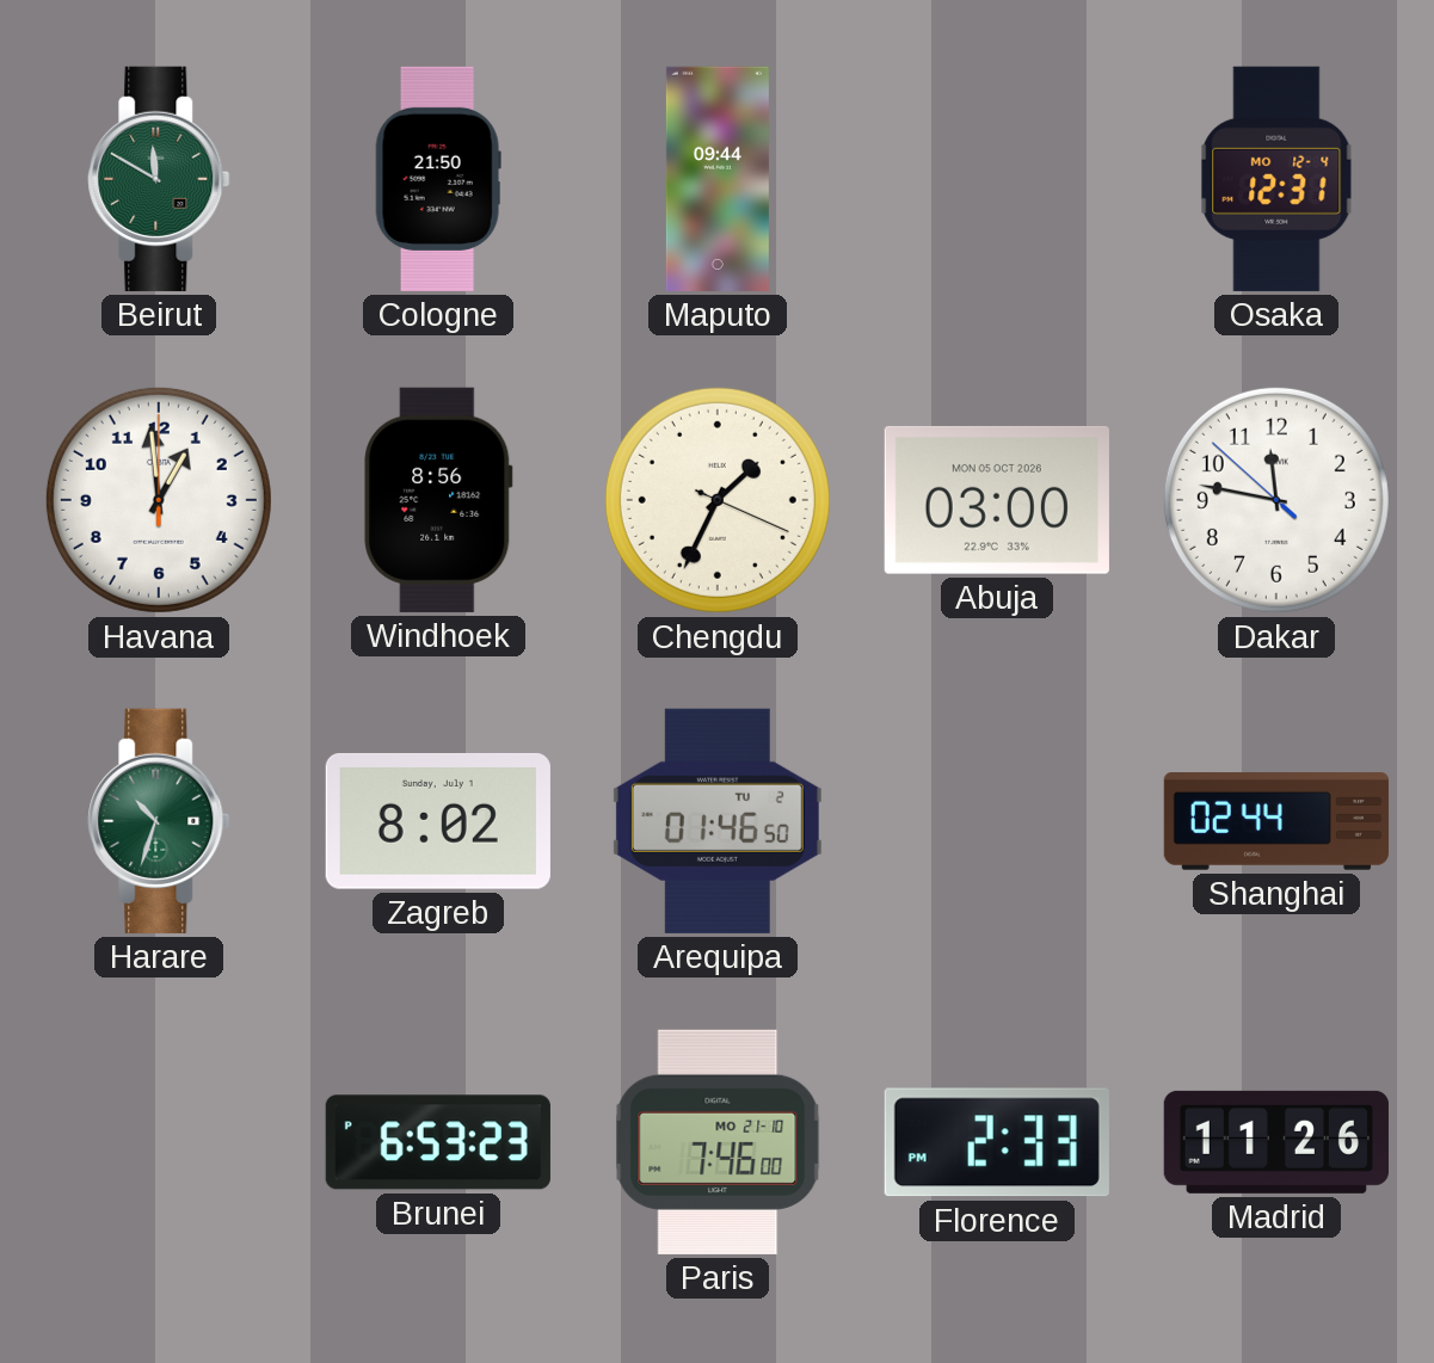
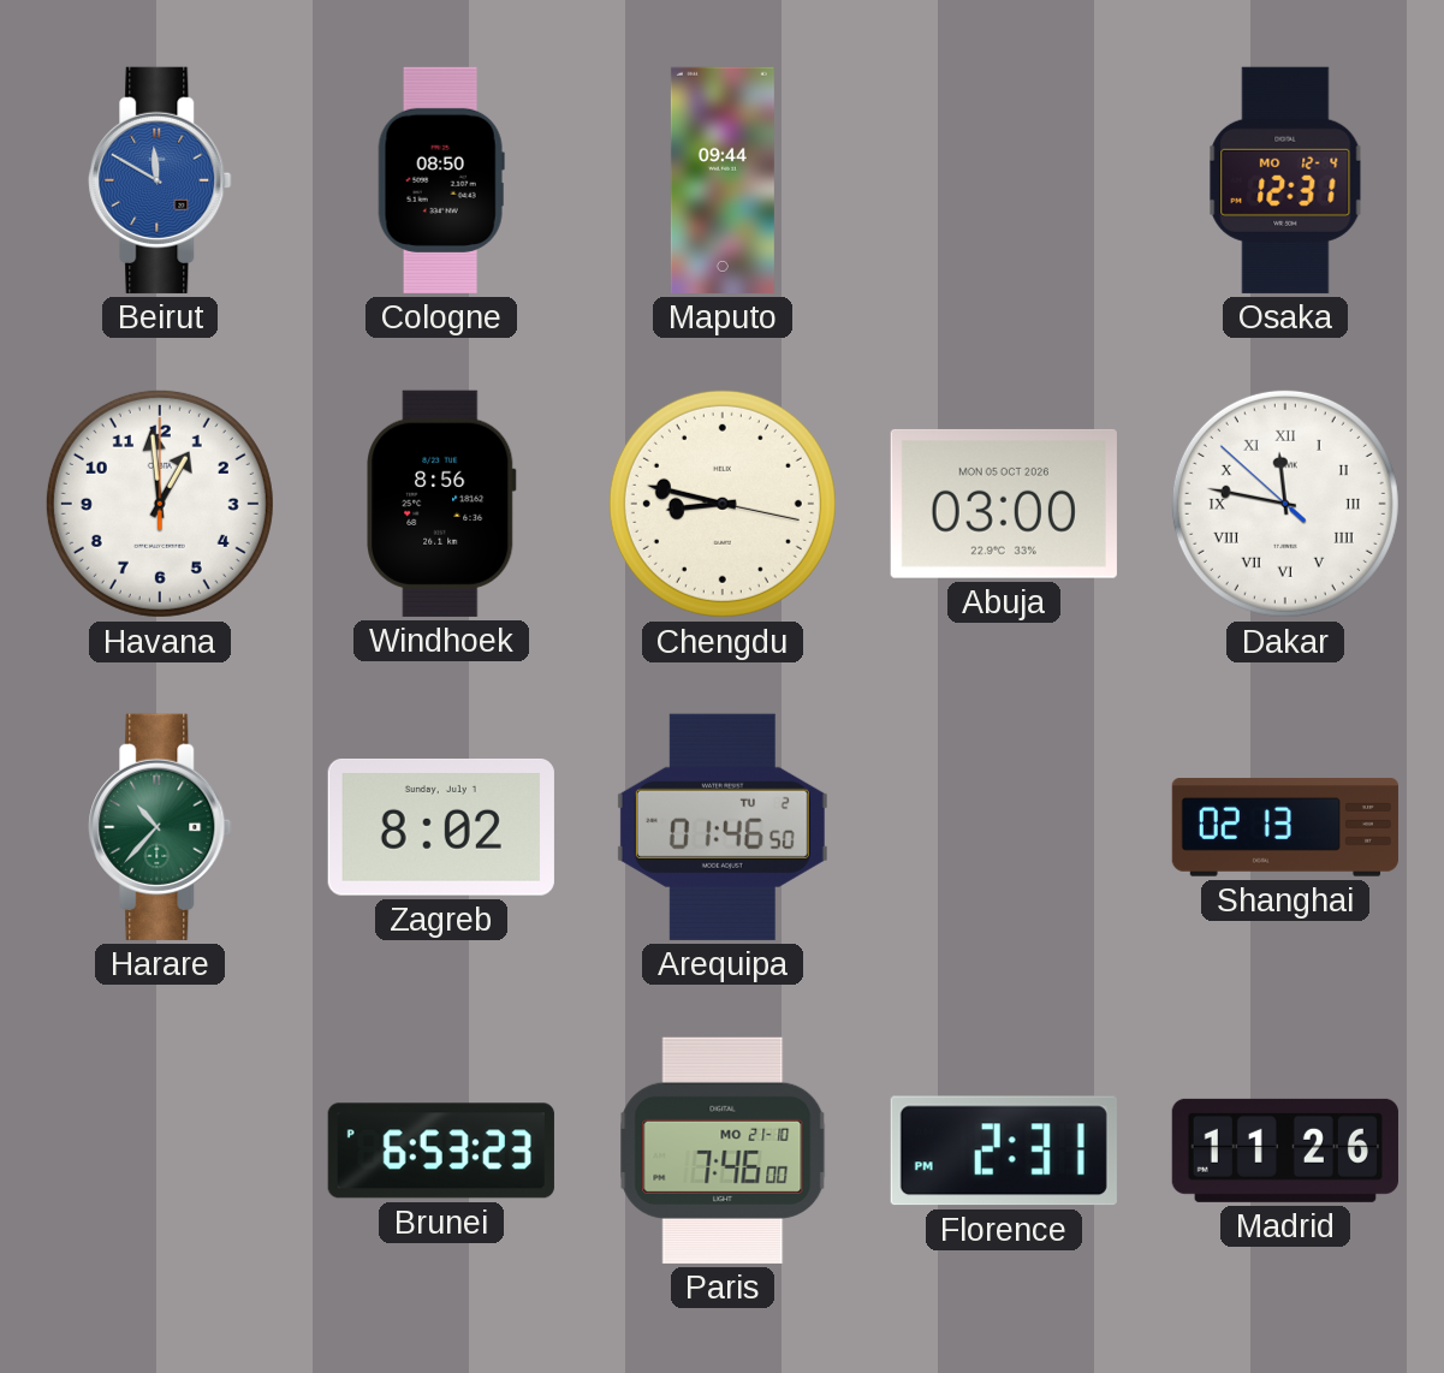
Beirut dial: green -> blue
Cologne: 21:50 -> 08:50
Chengdu: 1:34 -> 8:47
Dakar numerals: Arabic -> Roman
Harare: 10:33 -> 10:37
Shanghai: 02:44 -> 02:13
Florence: 2:33 -> 2:31
